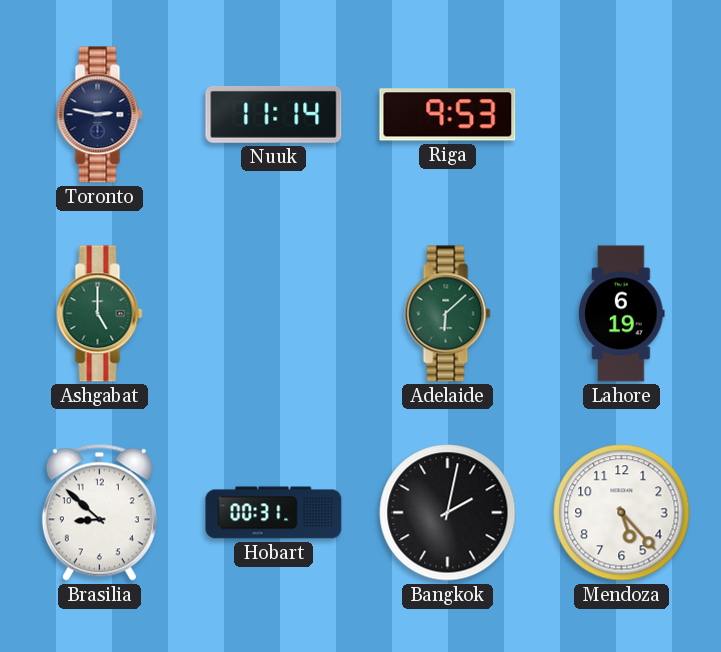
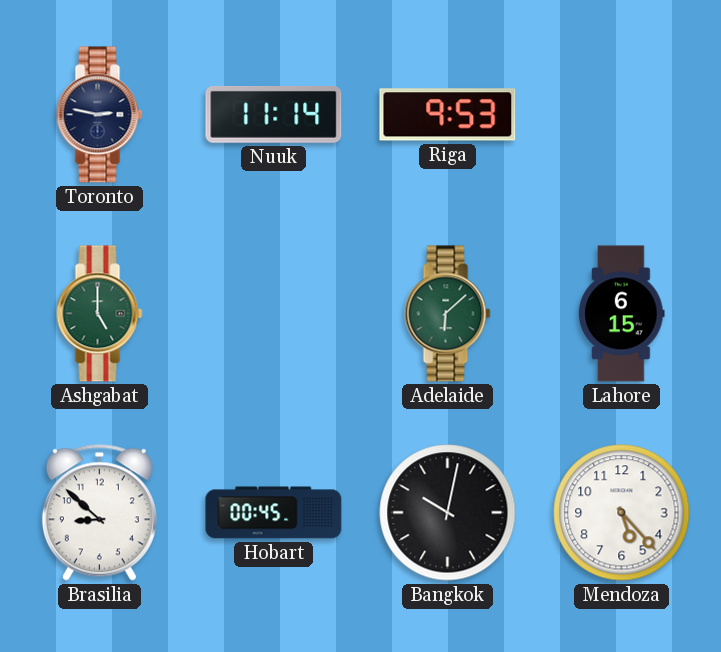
Lahore: 6:19 -> 6:15
Hobart: 00:31 -> 00:45
Bangkok: 2:02 -> 10:02
